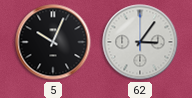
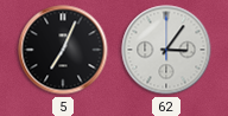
5: 10:04 -> 7:04
